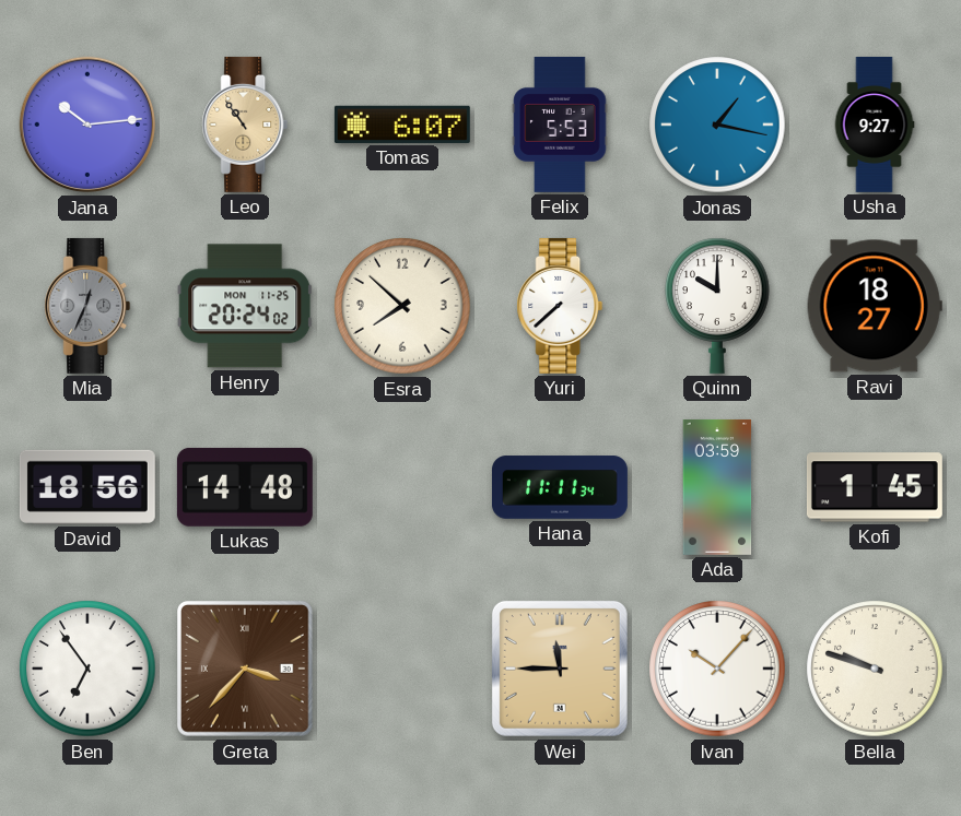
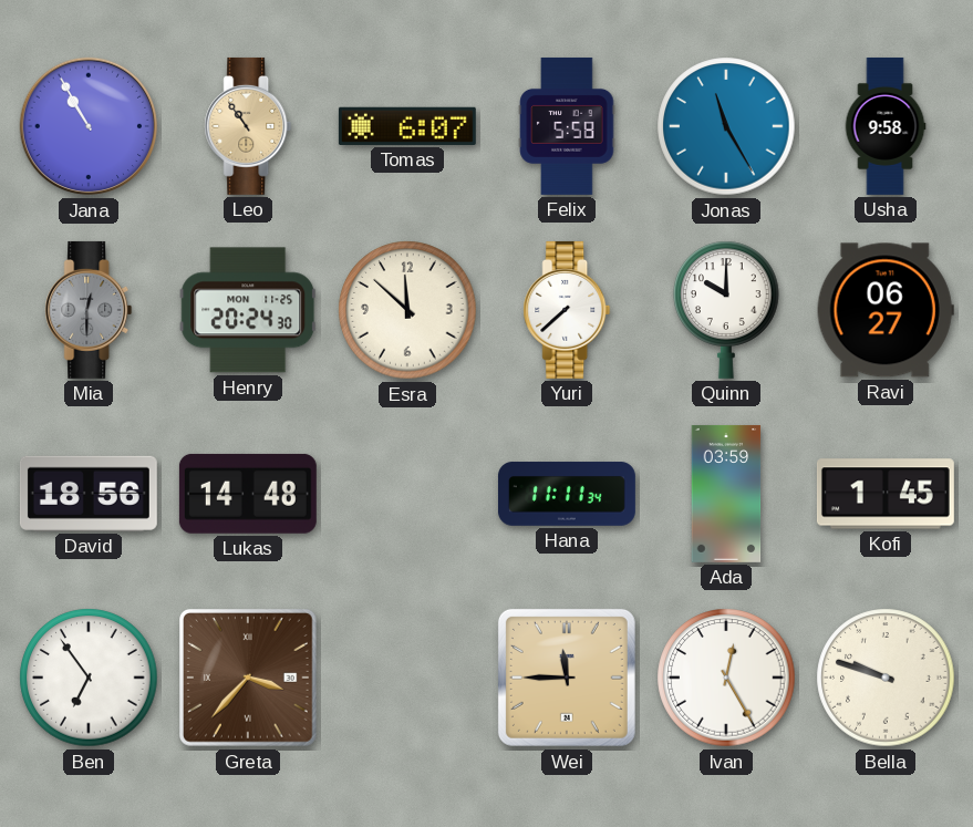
Jana: 10:14 -> 10:55
Felix: 5:53 -> 5:58
Jonas: 1:17 -> 11:25
Usha: 9:27 -> 9:58
Mia: 12:34 -> 12:30
Henry: 20:24:02 -> 20:24:30
Esra: 7:52 -> 11:52
Ravi: 18:27 -> 06:27
Ivan: 10:07 -> 12:25
